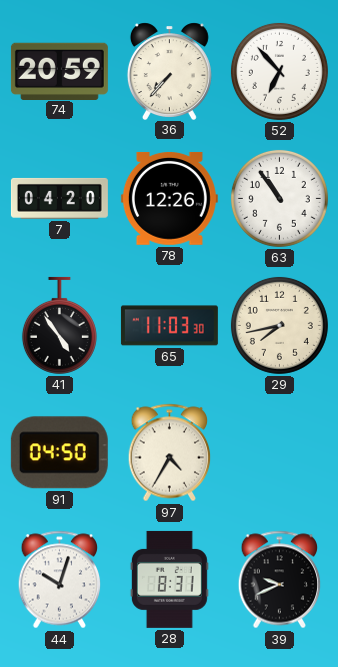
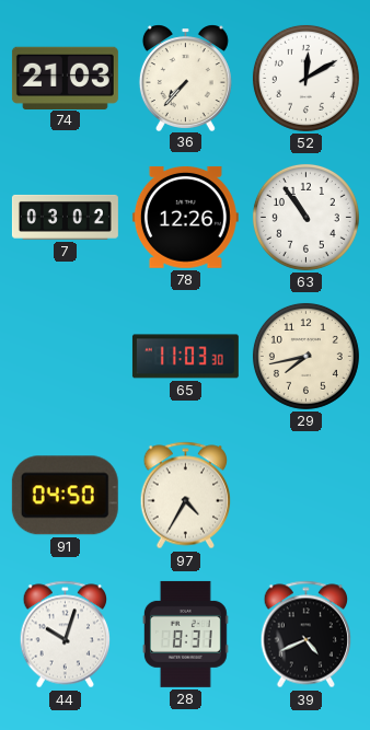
74: 20:59 -> 21:03
52: 6:53 -> 12:10
7: 04:20 -> 03:02
41: 4:54 -> none
39: 9:41 -> 4:41
